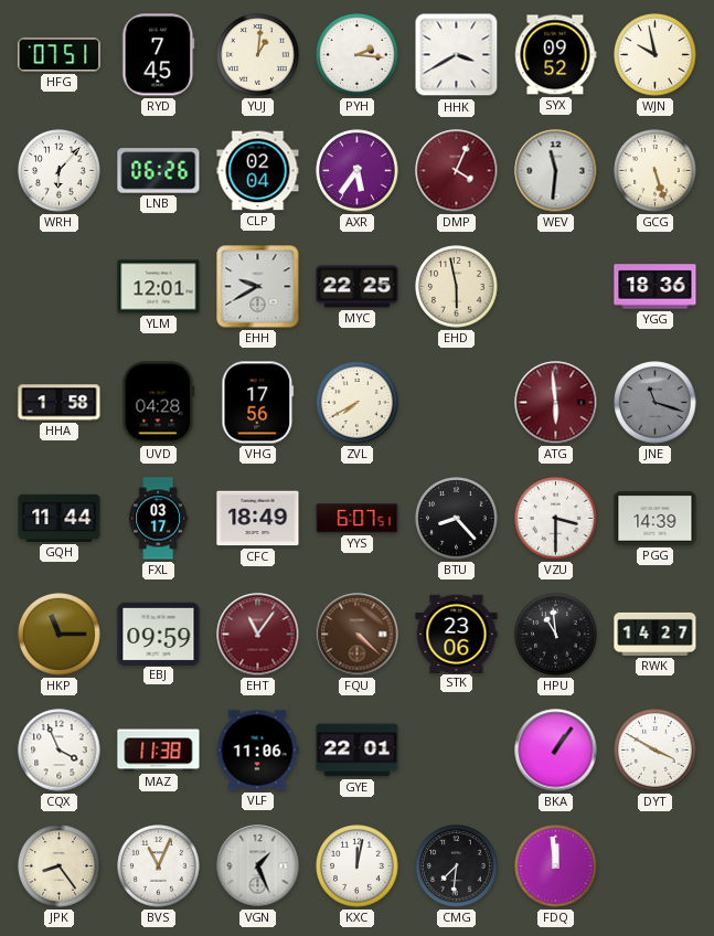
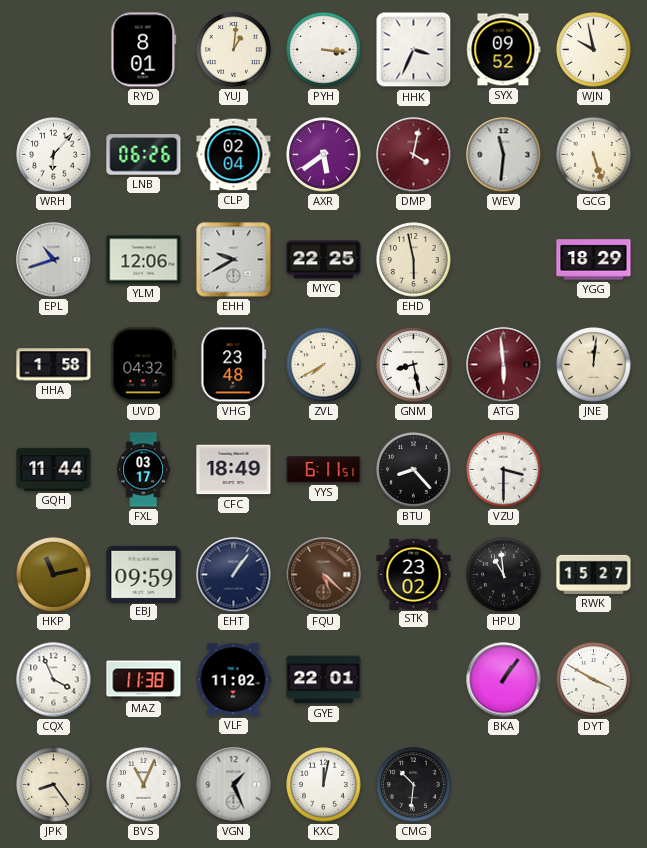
HFG: 07:51 -> none
RYD: 7:45 -> 8:01
PYH: 2:16 -> 3:16
HHK: 3:40 -> 3:34
AXR: 5:36 -> 5:39
DMP: 4:04 -> 4:02
EPL: none -> 10:42
YLM: 12:01 -> 12:06
YGG: 18:36 -> 18:29
UVD: 04:28 -> 04:32
VHG: 17:56 -> 23:48
GNM: none -> 8:28
JNE: 11:18 -> 12:01
JNE dial: grey -> cream
YYS: 6:07 -> 6:11
PGG: 14:39 -> none
HKP: 11:15 -> 11:13
EHT: 11:06 -> 1:06
EHT dial: burgundy -> navy
FQU: 4:22 -> 5:22
STK: 23:06 -> 23:02
RWK: 14:27 -> 15:27
VLF: 11:06 -> 11:02
CMG: 7:31 -> 10:31
FDQ: 11:59 -> none
